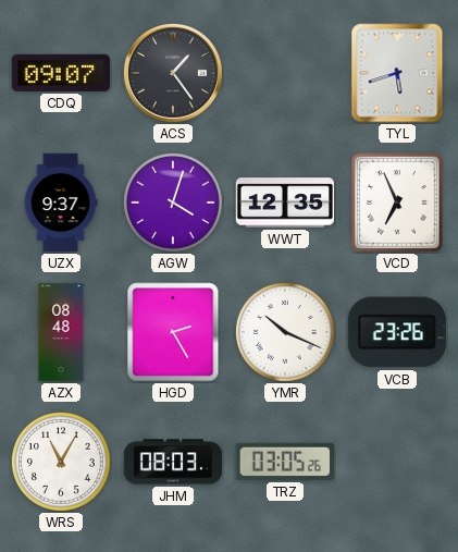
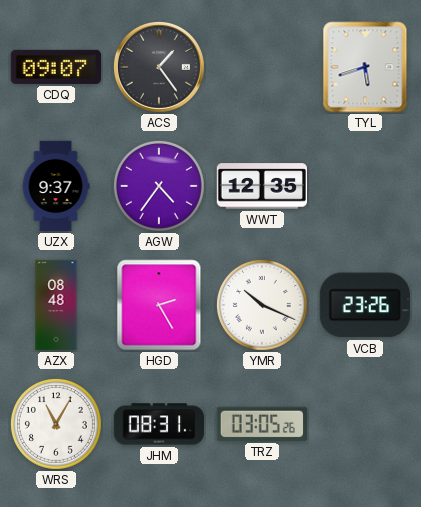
AGW: 4:03 -> 4:36
VCD: 6:56 -> none
JHM: 08:03 -> 08:31
